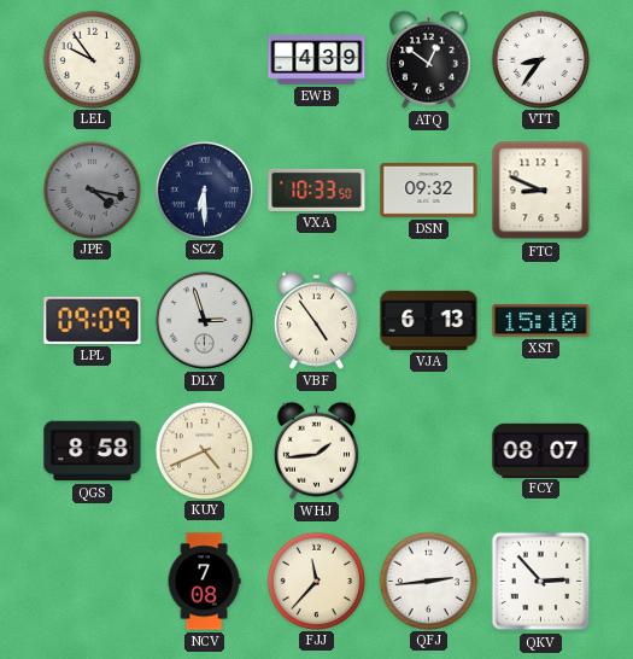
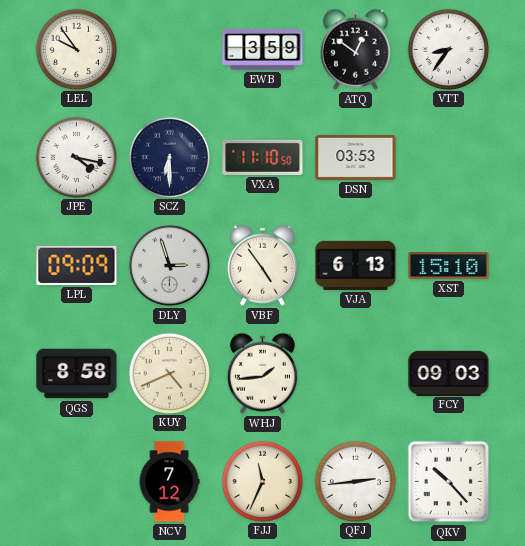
EWB: 4:39 -> 3:59
JPE dial: grey -> white
VXA: 10:33 -> 11:10
DSN: 09:32 -> 03:53
FTC: 8:49 -> none
FCY: 08:07 -> 09:03
NCV: 7:08 -> 7:12
FJJ: 11:37 -> 11:34
QKV: 2:53 -> 10:23
